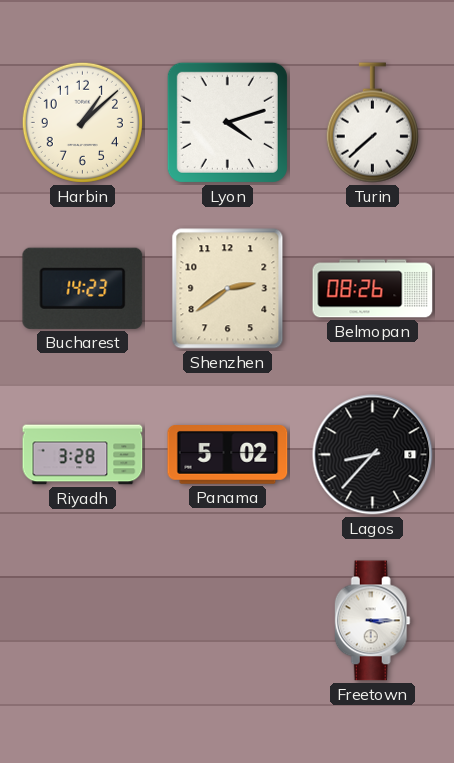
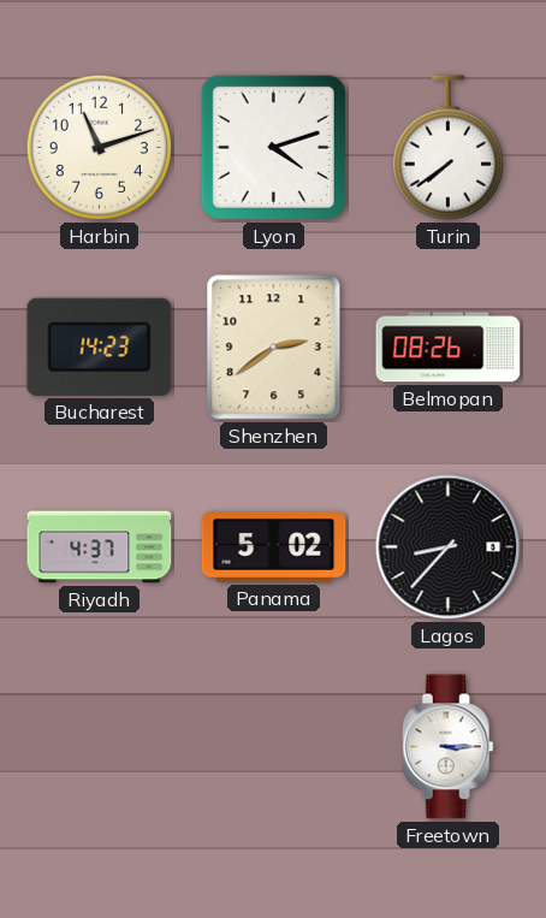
Harbin: 1:08 -> 11:12
Turin: 7:38 -> 7:39
Riyadh: 3:28 -> 4:37
